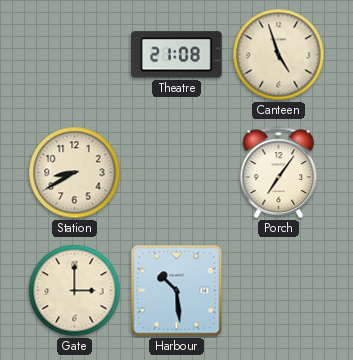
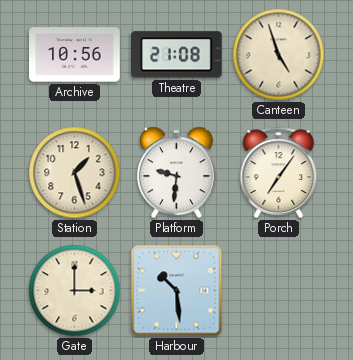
Archive: none -> 10:56
Station: 8:40 -> 1:27
Platform: none -> 9:31
